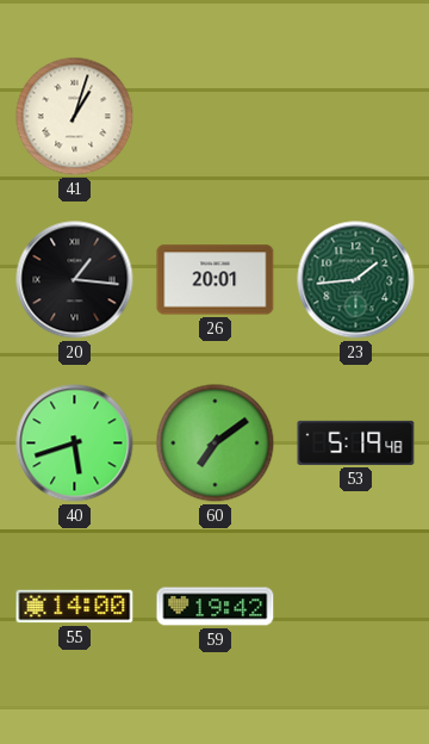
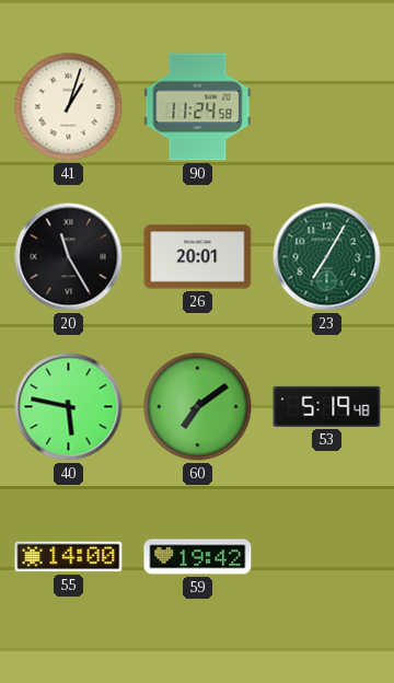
90: none -> 11:24
20: 1:16 -> 11:25
23: 1:44 -> 7:05
40: 5:42 -> 5:47
